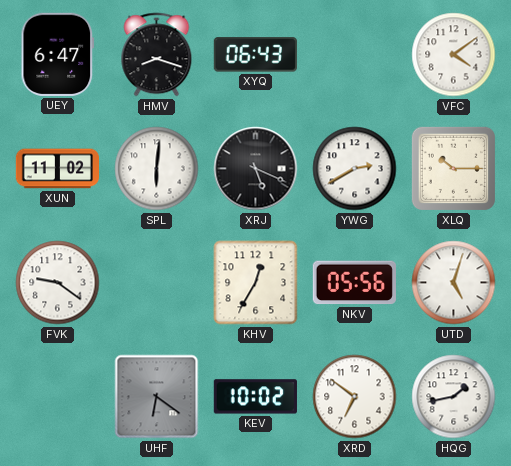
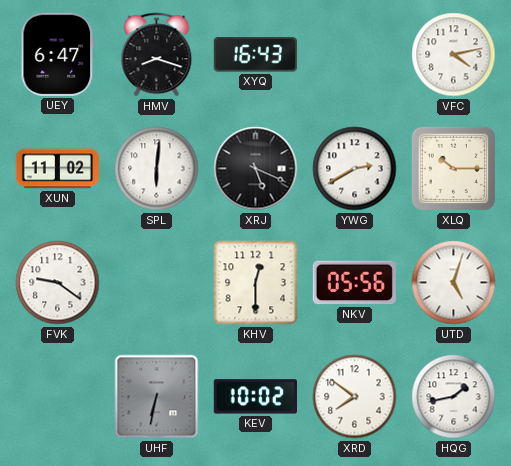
XYQ: 06:43 -> 16:43
VFC: 4:09 -> 4:13
KHV: 12:35 -> 12:30
UHF: 6:21 -> 6:32
XRD: 6:51 -> 7:51
